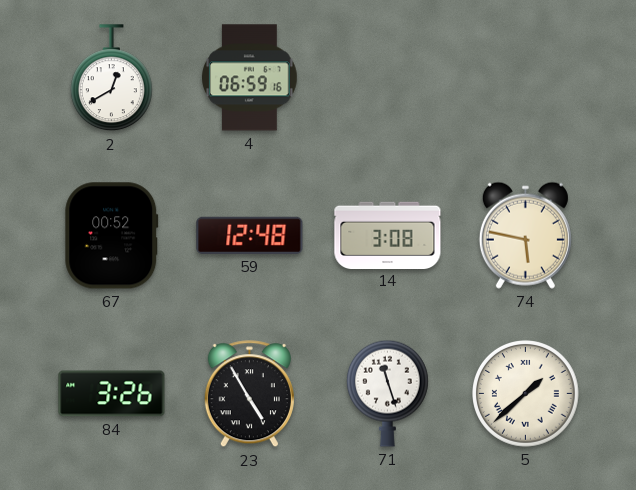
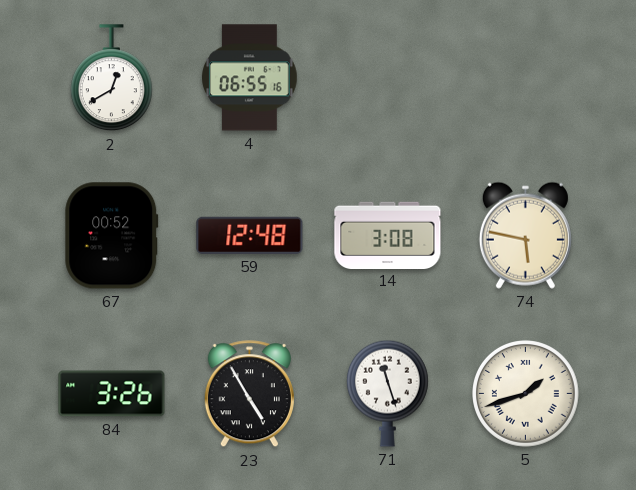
4: 06:59 -> 06:55
5: 1:38 -> 1:42
